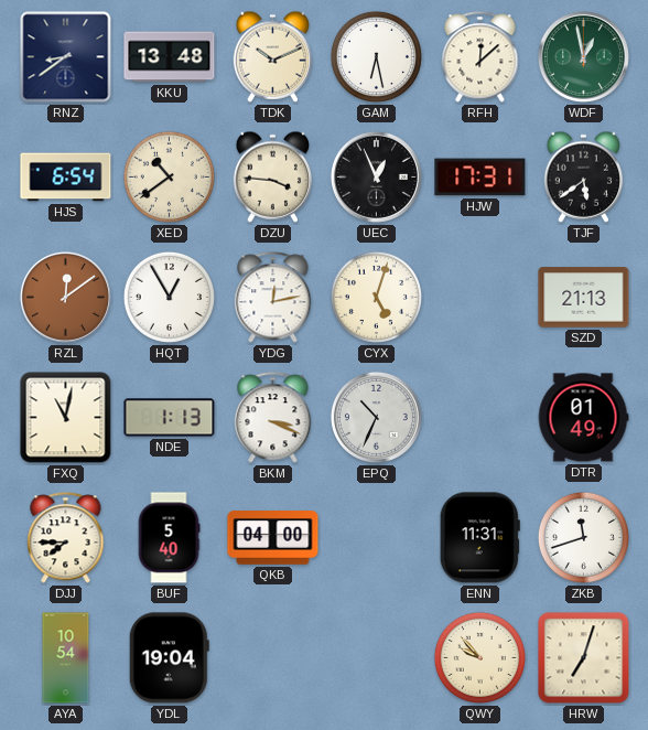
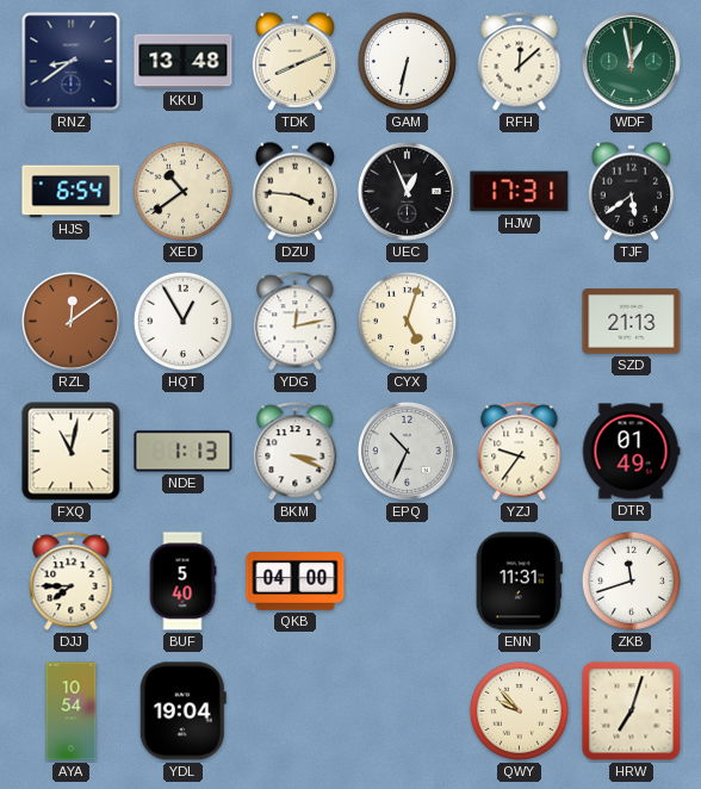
TDK: 10:11 -> 8:11
GAM: 6:28 -> 6:32
YZJ: none -> 9:36
